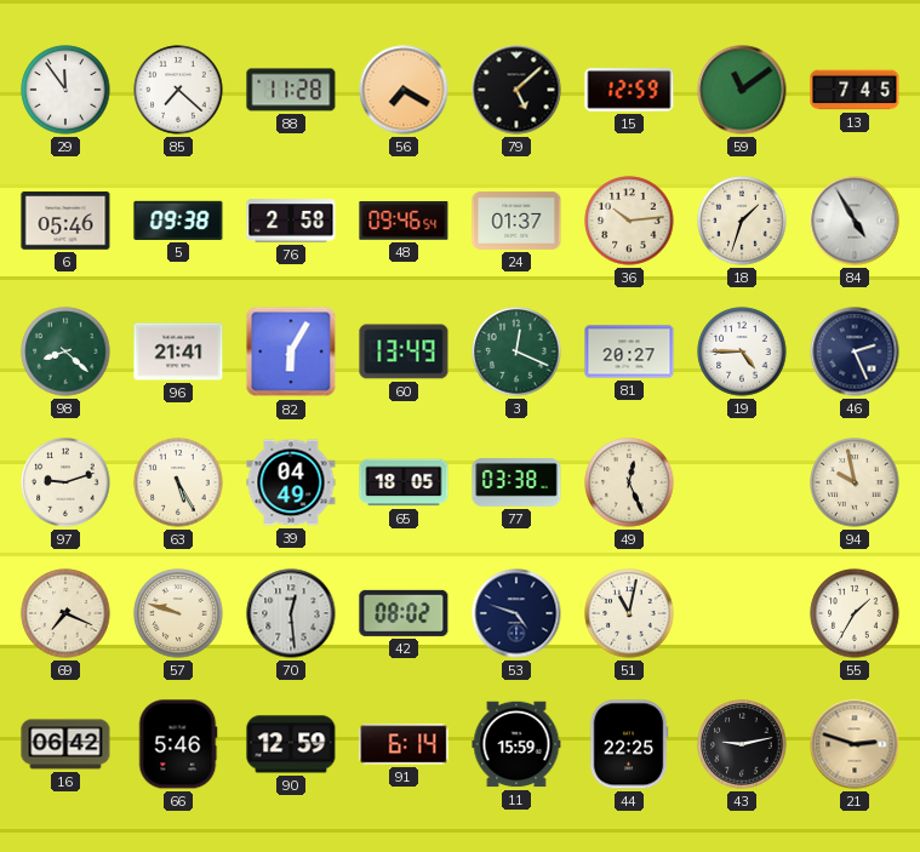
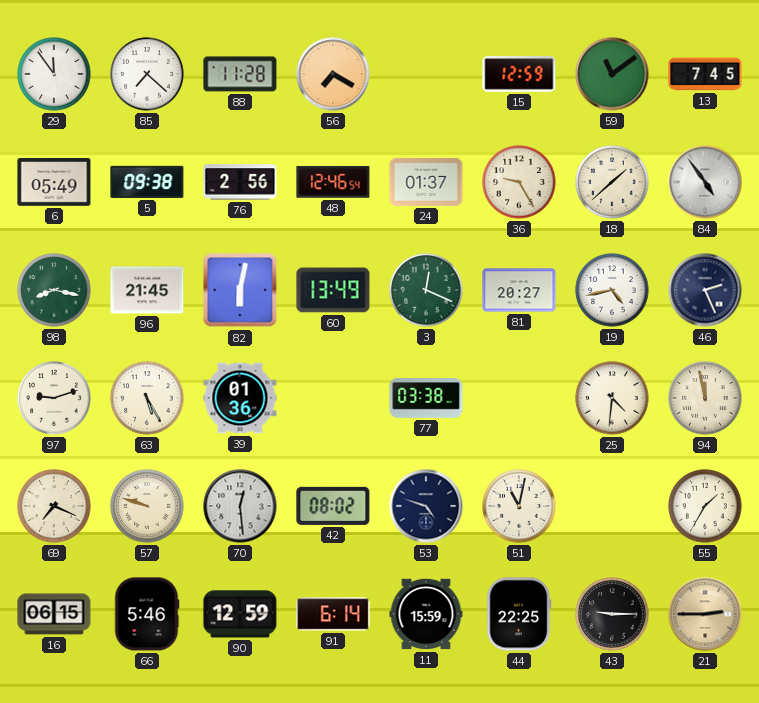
79: 5:08 -> none
6: 05:46 -> 05:49
76: 2:58 -> 2:56
48: 09:46 -> 12:46
36: 10:14 -> 9:25
18: 1:33 -> 1:38
84: 4:55 -> 4:54
98: 8:22 -> 8:17
96: 21:41 -> 21:45
82: 6:05 -> 6:02
19: 4:45 -> 4:43
39: 04:49 -> 01:36
65: 18:05 -> none
49: 12:26 -> none
25: none -> 4:31
94: 9:58 -> 11:58
16: 06:42 -> 06:15
43: 9:13 -> 9:15
21: 2:48 -> 2:45
